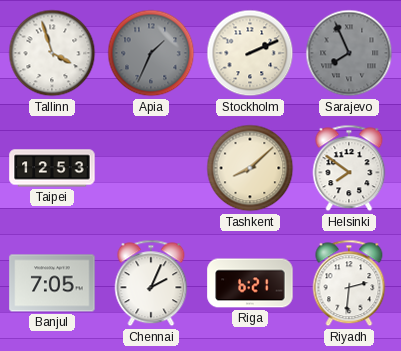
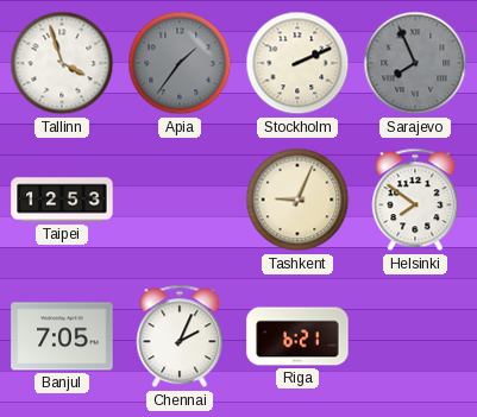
Apia: 1:34 -> 1:36
Tashkent: 8:08 -> 9:04
Riyadh: 2:31 -> none
